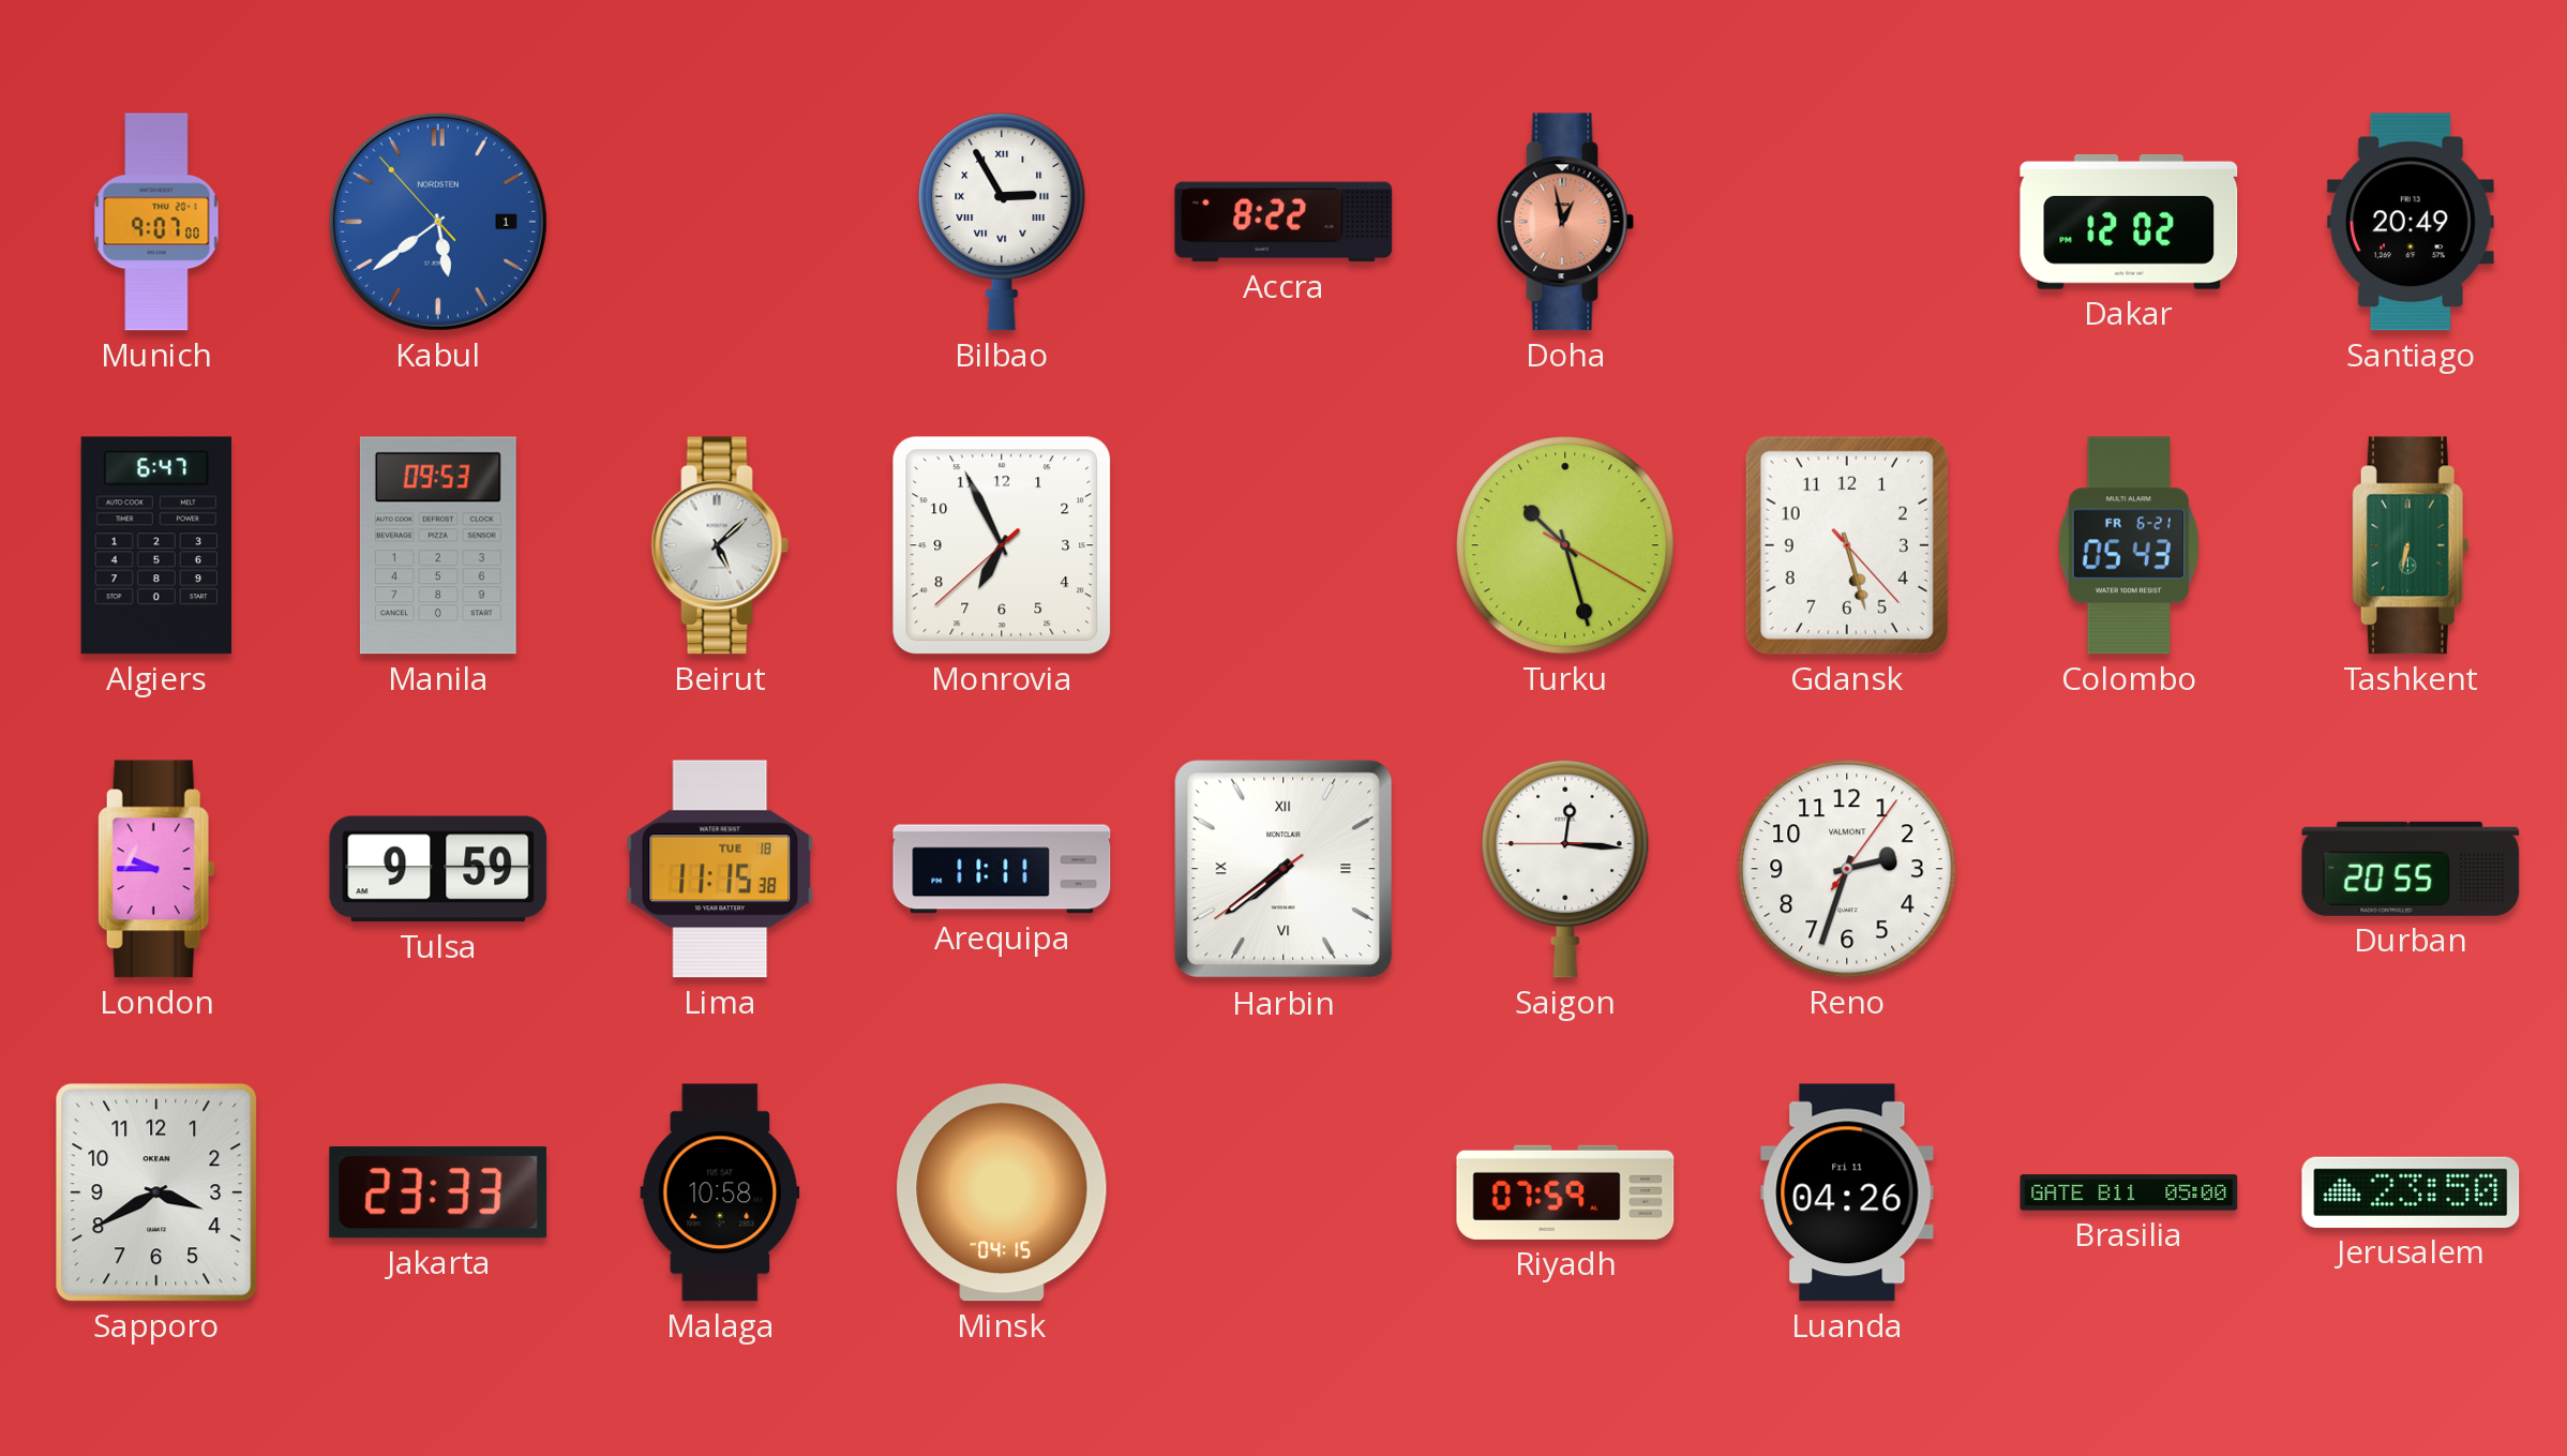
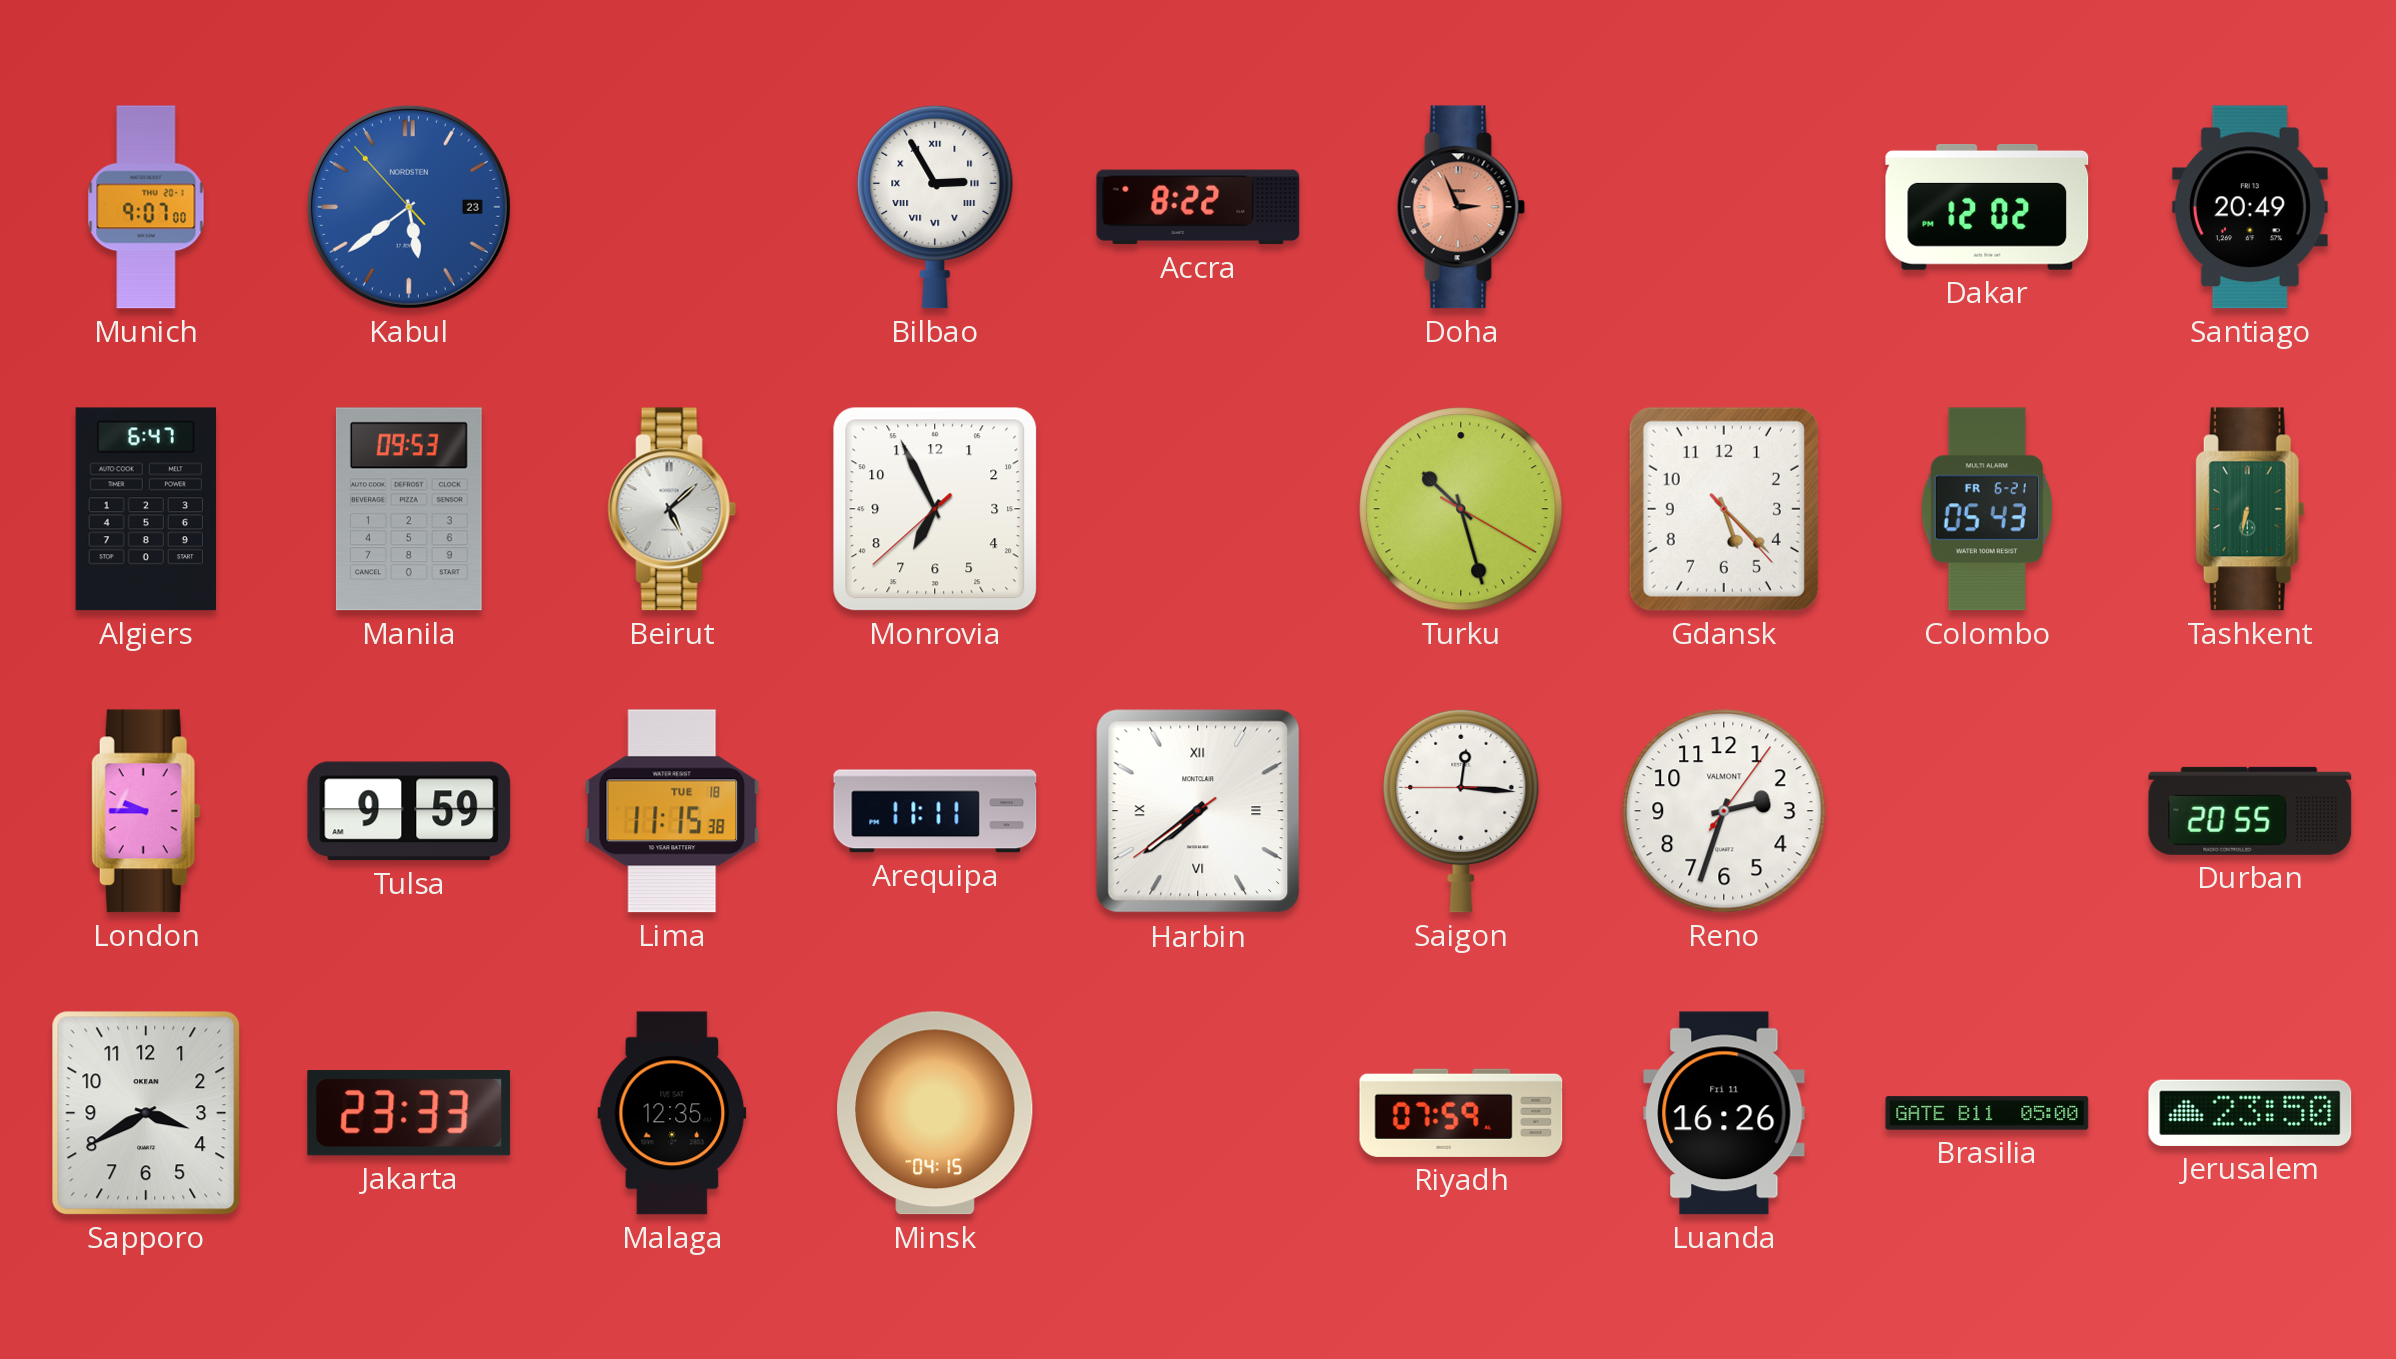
Kabul date: 1 -> 23
Doha: 12:58 -> 2:56
Gdansk: 5:27 -> 5:22
Malaga: 10:58 -> 12:35
Luanda: 04:26 -> 16:26
